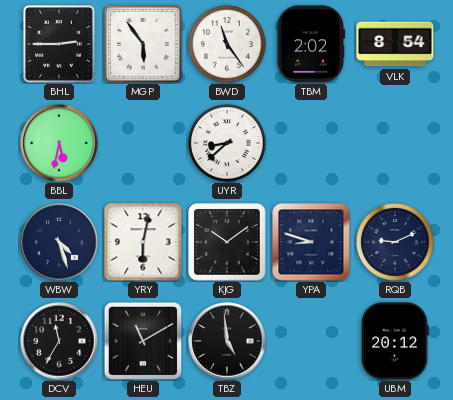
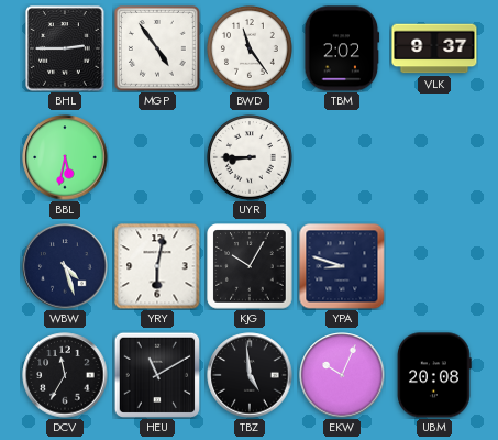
MGP: 5:54 -> 4:54
VLK: 8:54 -> 9:37
UYR: 8:38 -> 8:45
KJG: 10:09 -> 10:05
RQB: 9:11 -> none
EKW: none -> 10:04
UBM: 20:12 -> 20:08
